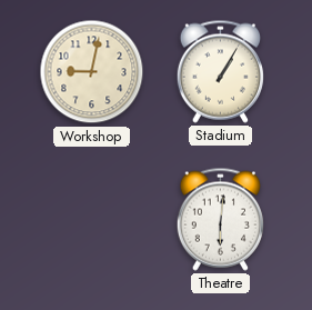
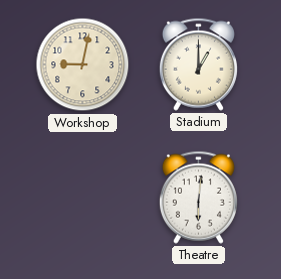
Stadium: 1:05 -> 1:00
